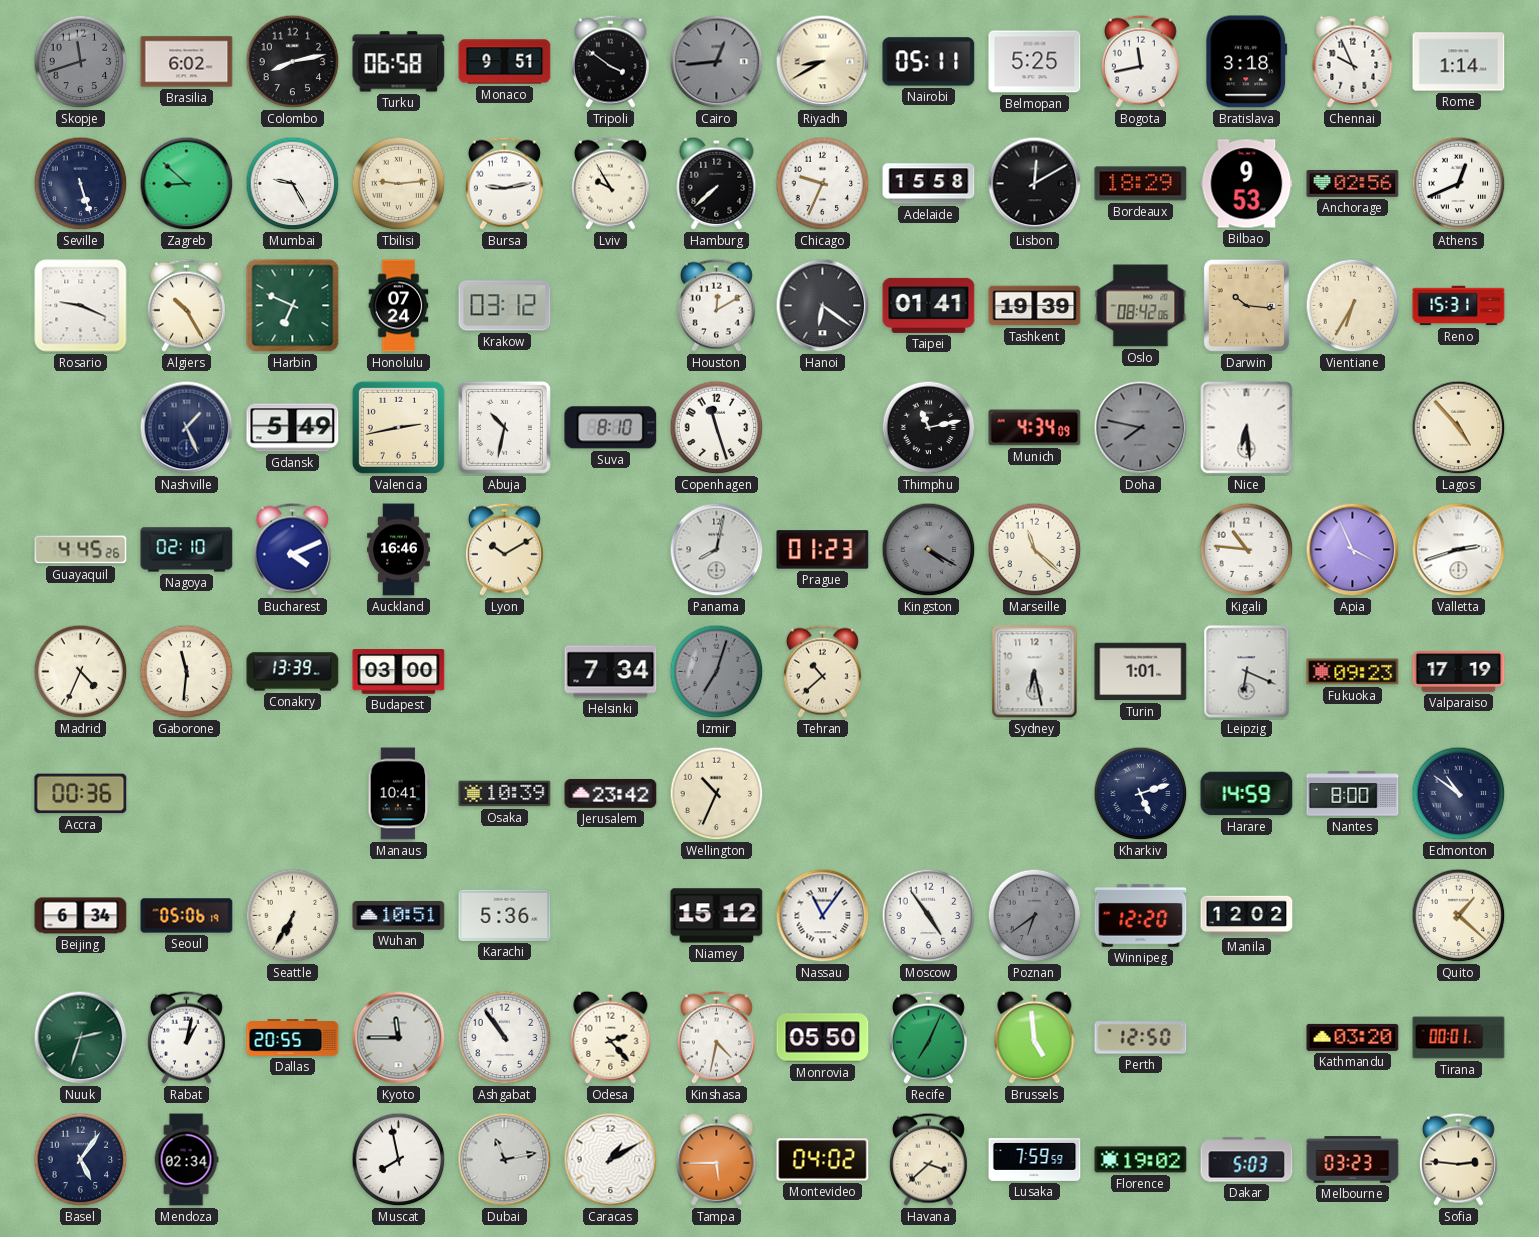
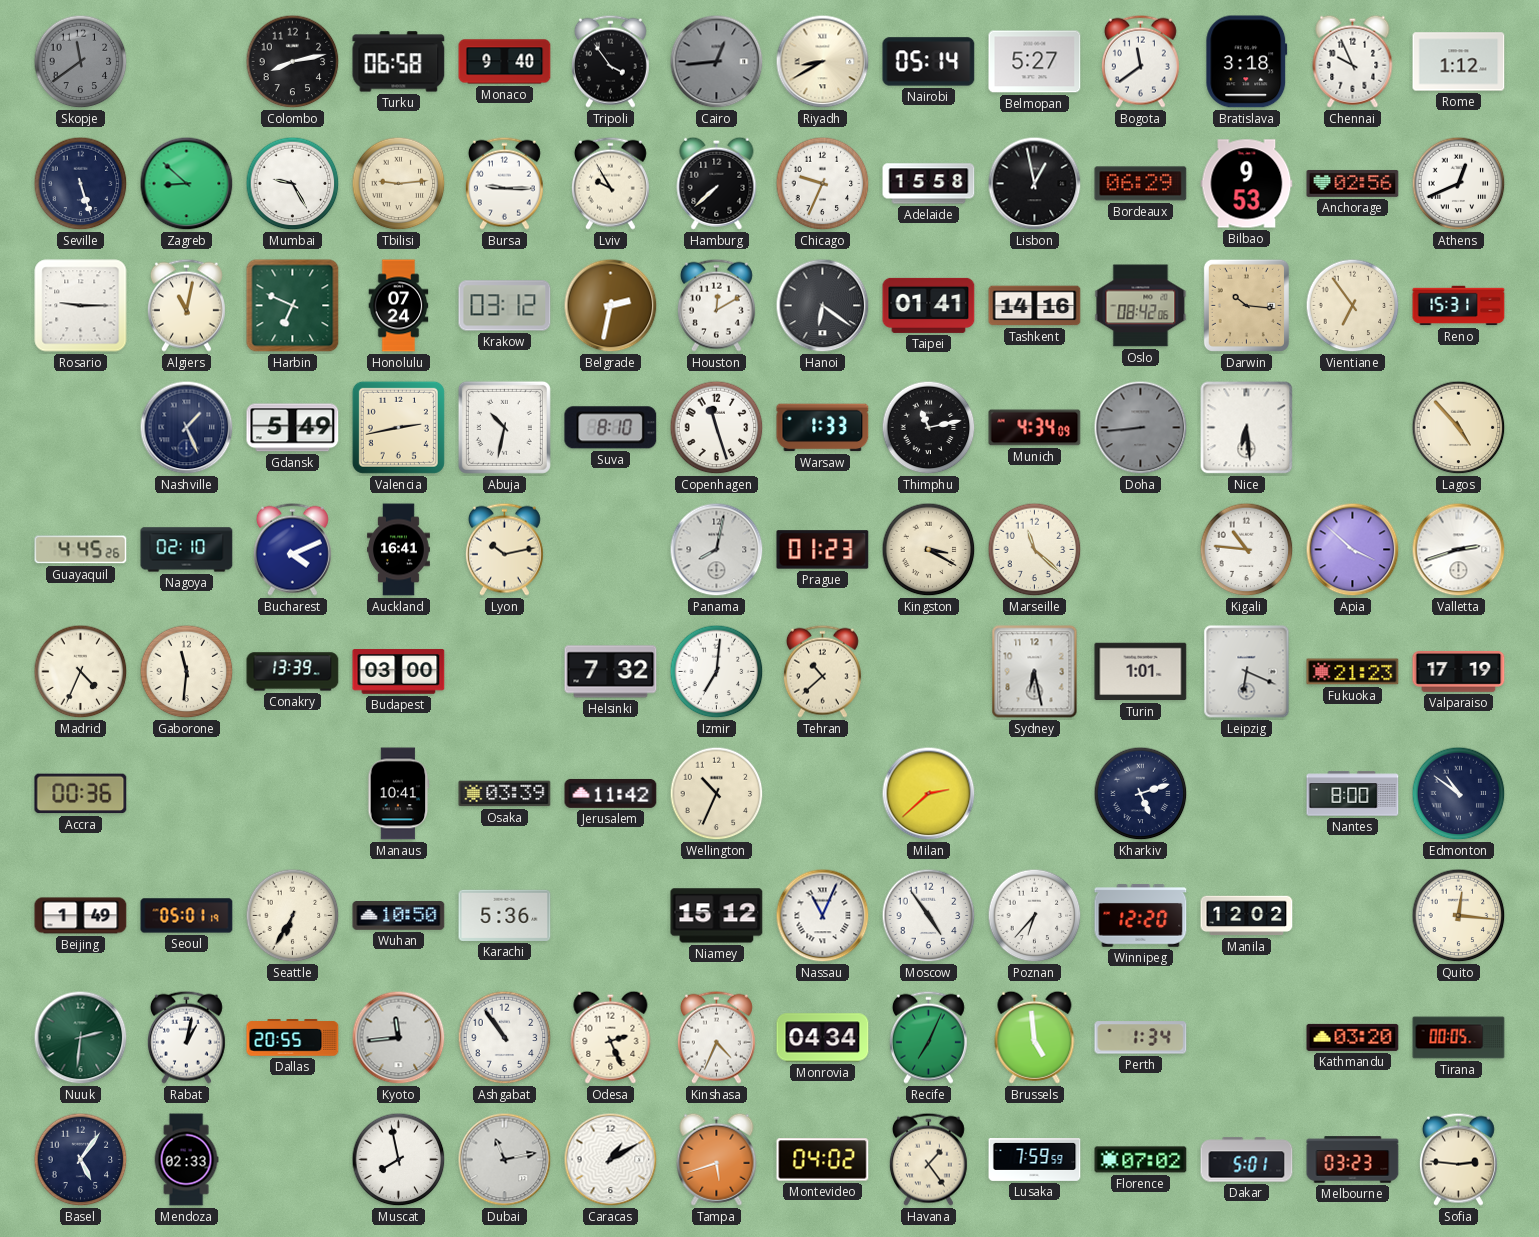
Skopje: 11:42 -> 11:39
Brasilia: 6:02 -> none
Monaco: 9:51 -> 9:40
Tripoli: 3:51 -> 3:54
Nairobi: 05:11 -> 05:14
Belmopan: 5:25 -> 5:27
Bogota: 11:43 -> 11:39
Rome: 1:14 -> 1:12
Bursa: 9:13 -> 9:15
Lisbon: 12:10 -> 12:58
Bordeaux: 18:29 -> 06:29
Rosario: 9:19 -> 9:15
Algiers: 10:25 -> 11:02
Belgrade: none -> 2:32
Tashkent: 19:39 -> 14:16
Vientiane: 6:35 -> 6:54
Warsaw: none -> 1:33
Doha: 7:47 -> 8:44
Auckland: 16:46 -> 16:41
Lyon: 10:10 -> 10:13
Kingston: 4:20 -> 3:20
Kingston dial: grey -> cream
Apia: 3:56 -> 3:52
Helsinki: 7:34 -> 7:32
Izmir: 7:03 -> 7:01
Izmir dial: grey -> white
Fukuoka: 09:23 -> 21:23
Osaka: 10:39 -> 03:39
Jerusalem: 23:42 -> 11:42
Milan: none -> 2:38
Harare: 14:59 -> none
Beijing: 6:34 -> 1:49
Seoul: 05:06 -> 05:01
Wuhan: 10:51 -> 10:50
Nassau: 11:06 -> 11:04
Poznan: 6:39 -> 6:37
Poznan dial: grey -> white
Quito: 1:22 -> 12:16
Nuuk: 2:33 -> 2:31
Kyoto: 11:45 -> 11:44
Odesa: 2:23 -> 2:26
Kinshasa: 4:32 -> 4:34
Monrovia: 05:50 -> 04:34
Perth: 12:50 -> 1:34
Tirana: 00:01 -> 00:05
Mendoza: 02:34 -> 02:33
Tampa: 5:45 -> 5:42
Havana: 3:38 -> 1:24
Florence: 19:02 -> 07:02
Dakar: 5:03 -> 5:01
